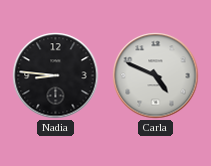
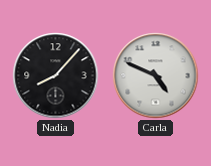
Nadia: 8:46 -> 8:07
